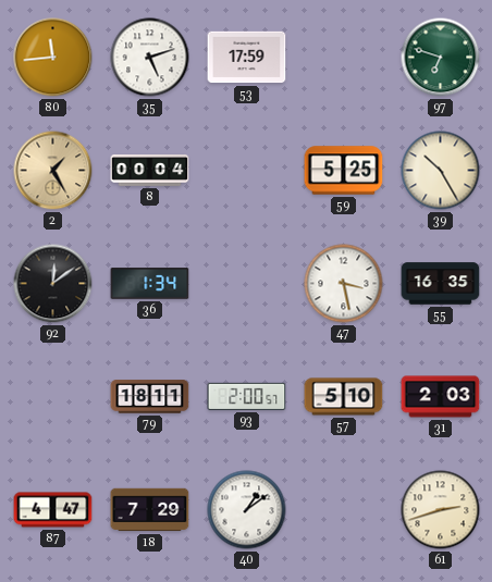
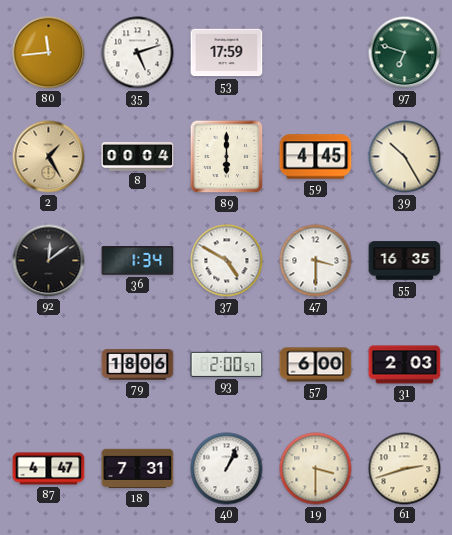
89: none -> 6:00
59: 5:25 -> 4:45
37: none -> 4:50
47: 3:28 -> 3:30
79: 18:11 -> 18:06
57: 5:10 -> 6:00
18: 7:29 -> 7:31
40: 1:09 -> 1:04
19: none -> 3:30
